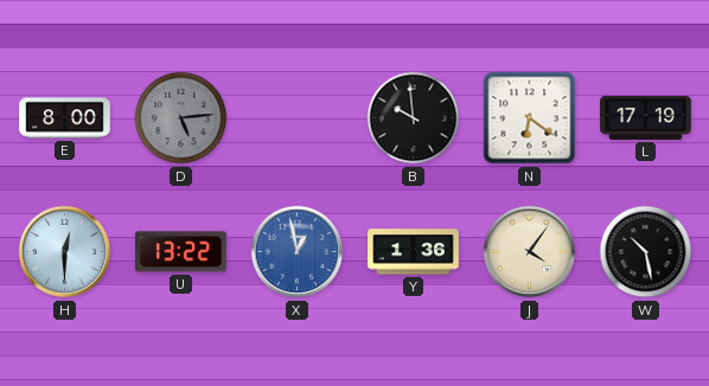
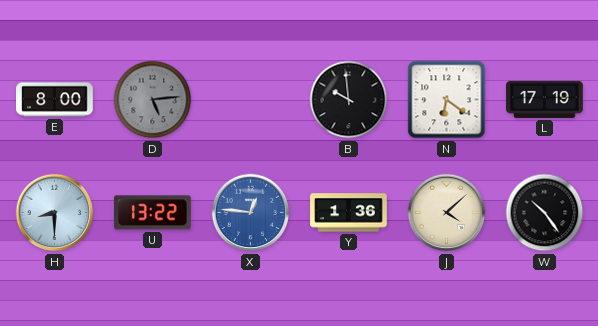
H: 12:30 -> 8:30
X: 12:58 -> 12:46
J: 4:06 -> 4:08
W: 10:28 -> 10:24
